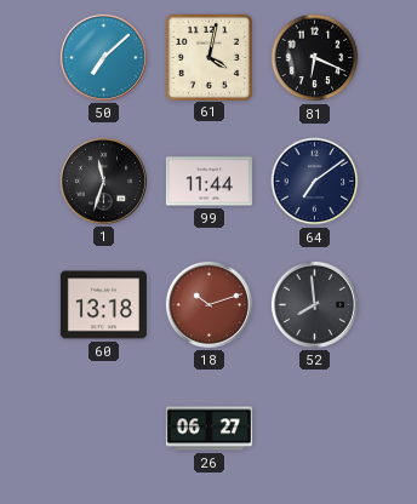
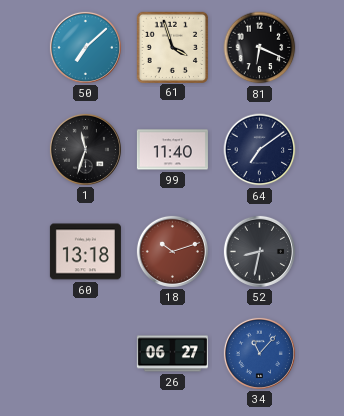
61: 4:02 -> 3:57
99: 11:44 -> 11:40
52: 7:59 -> 8:32
34: none -> 11:07
